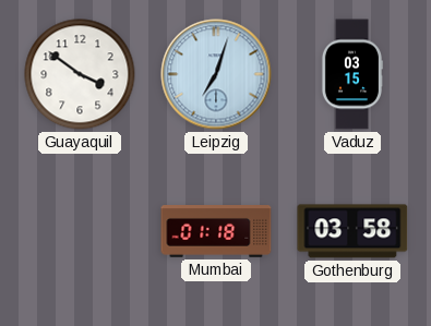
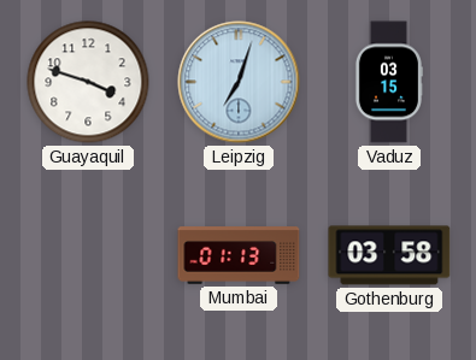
Guayaquil: 3:51 -> 3:48
Mumbai: 01:18 -> 01:13
